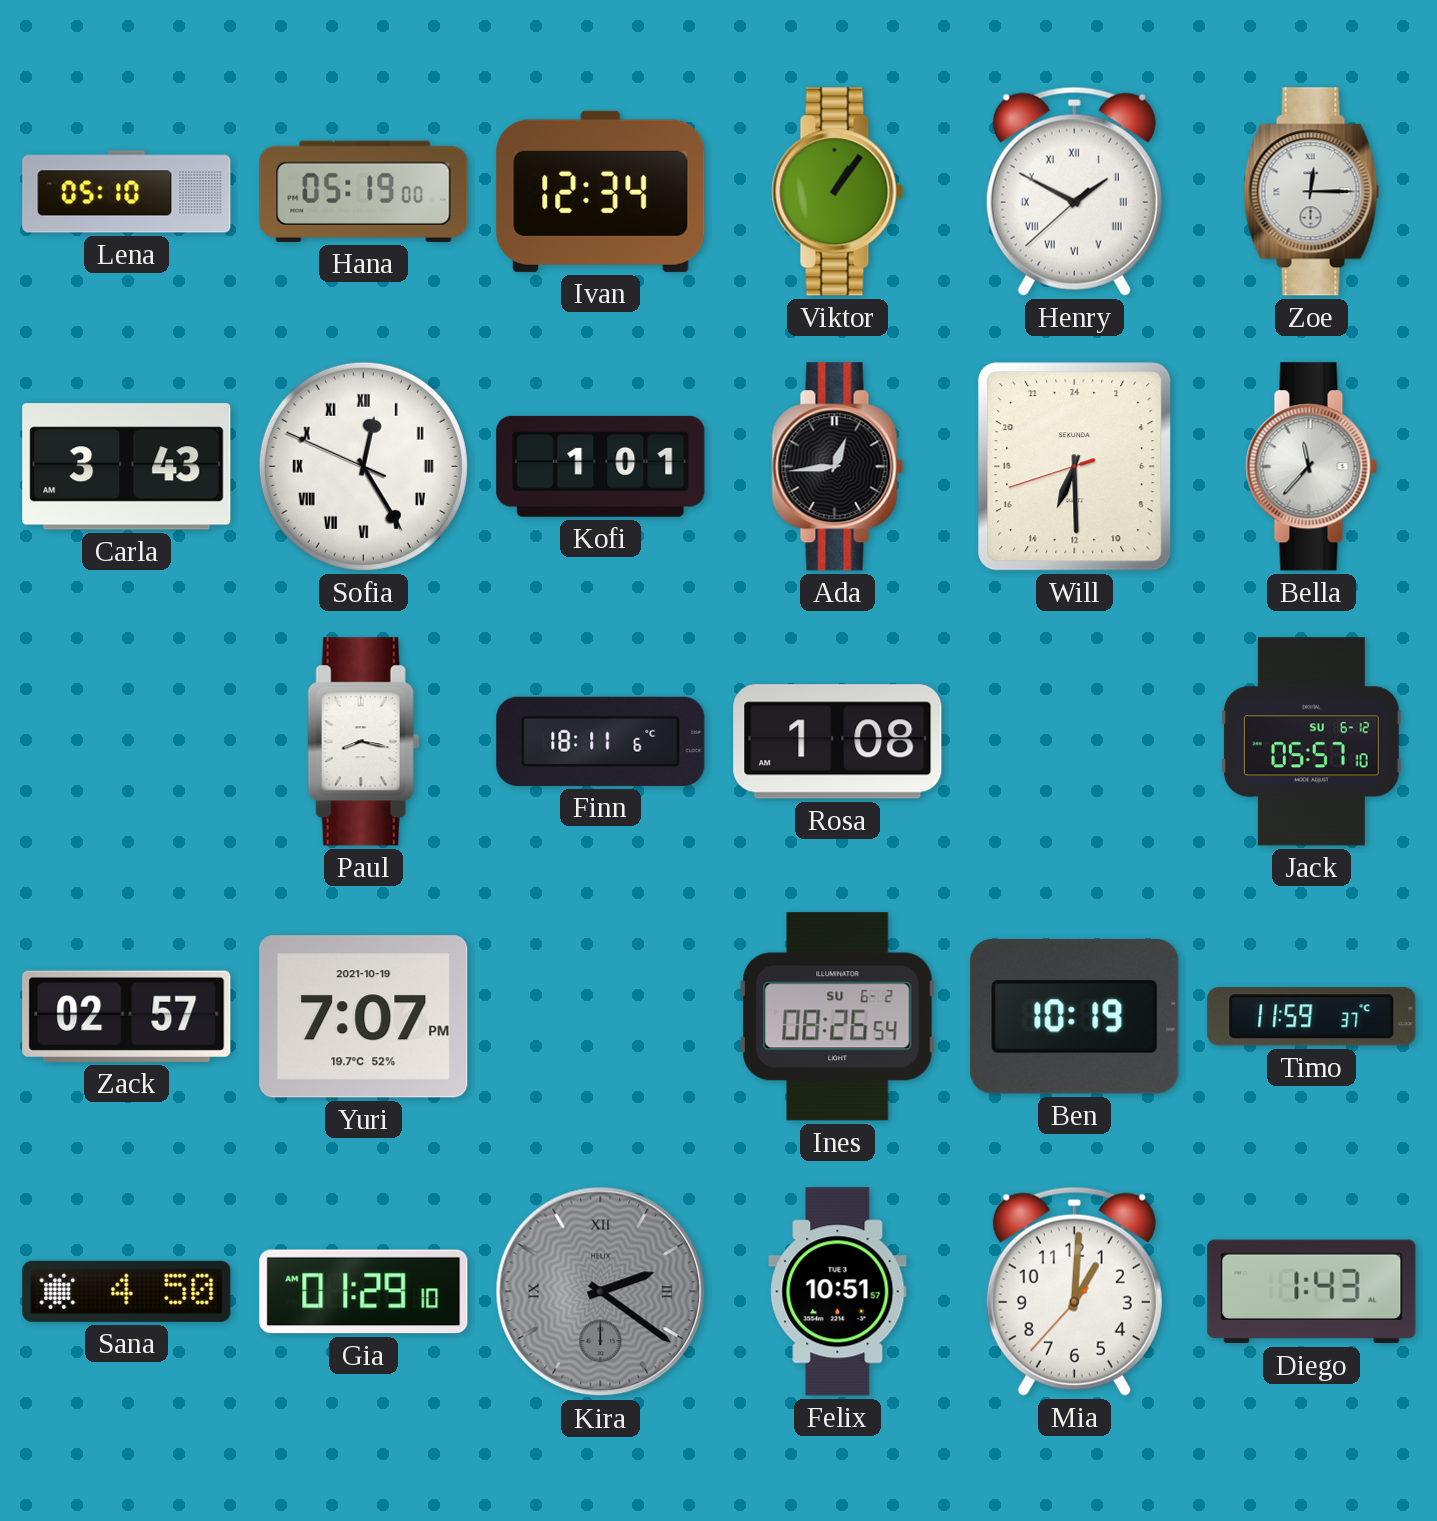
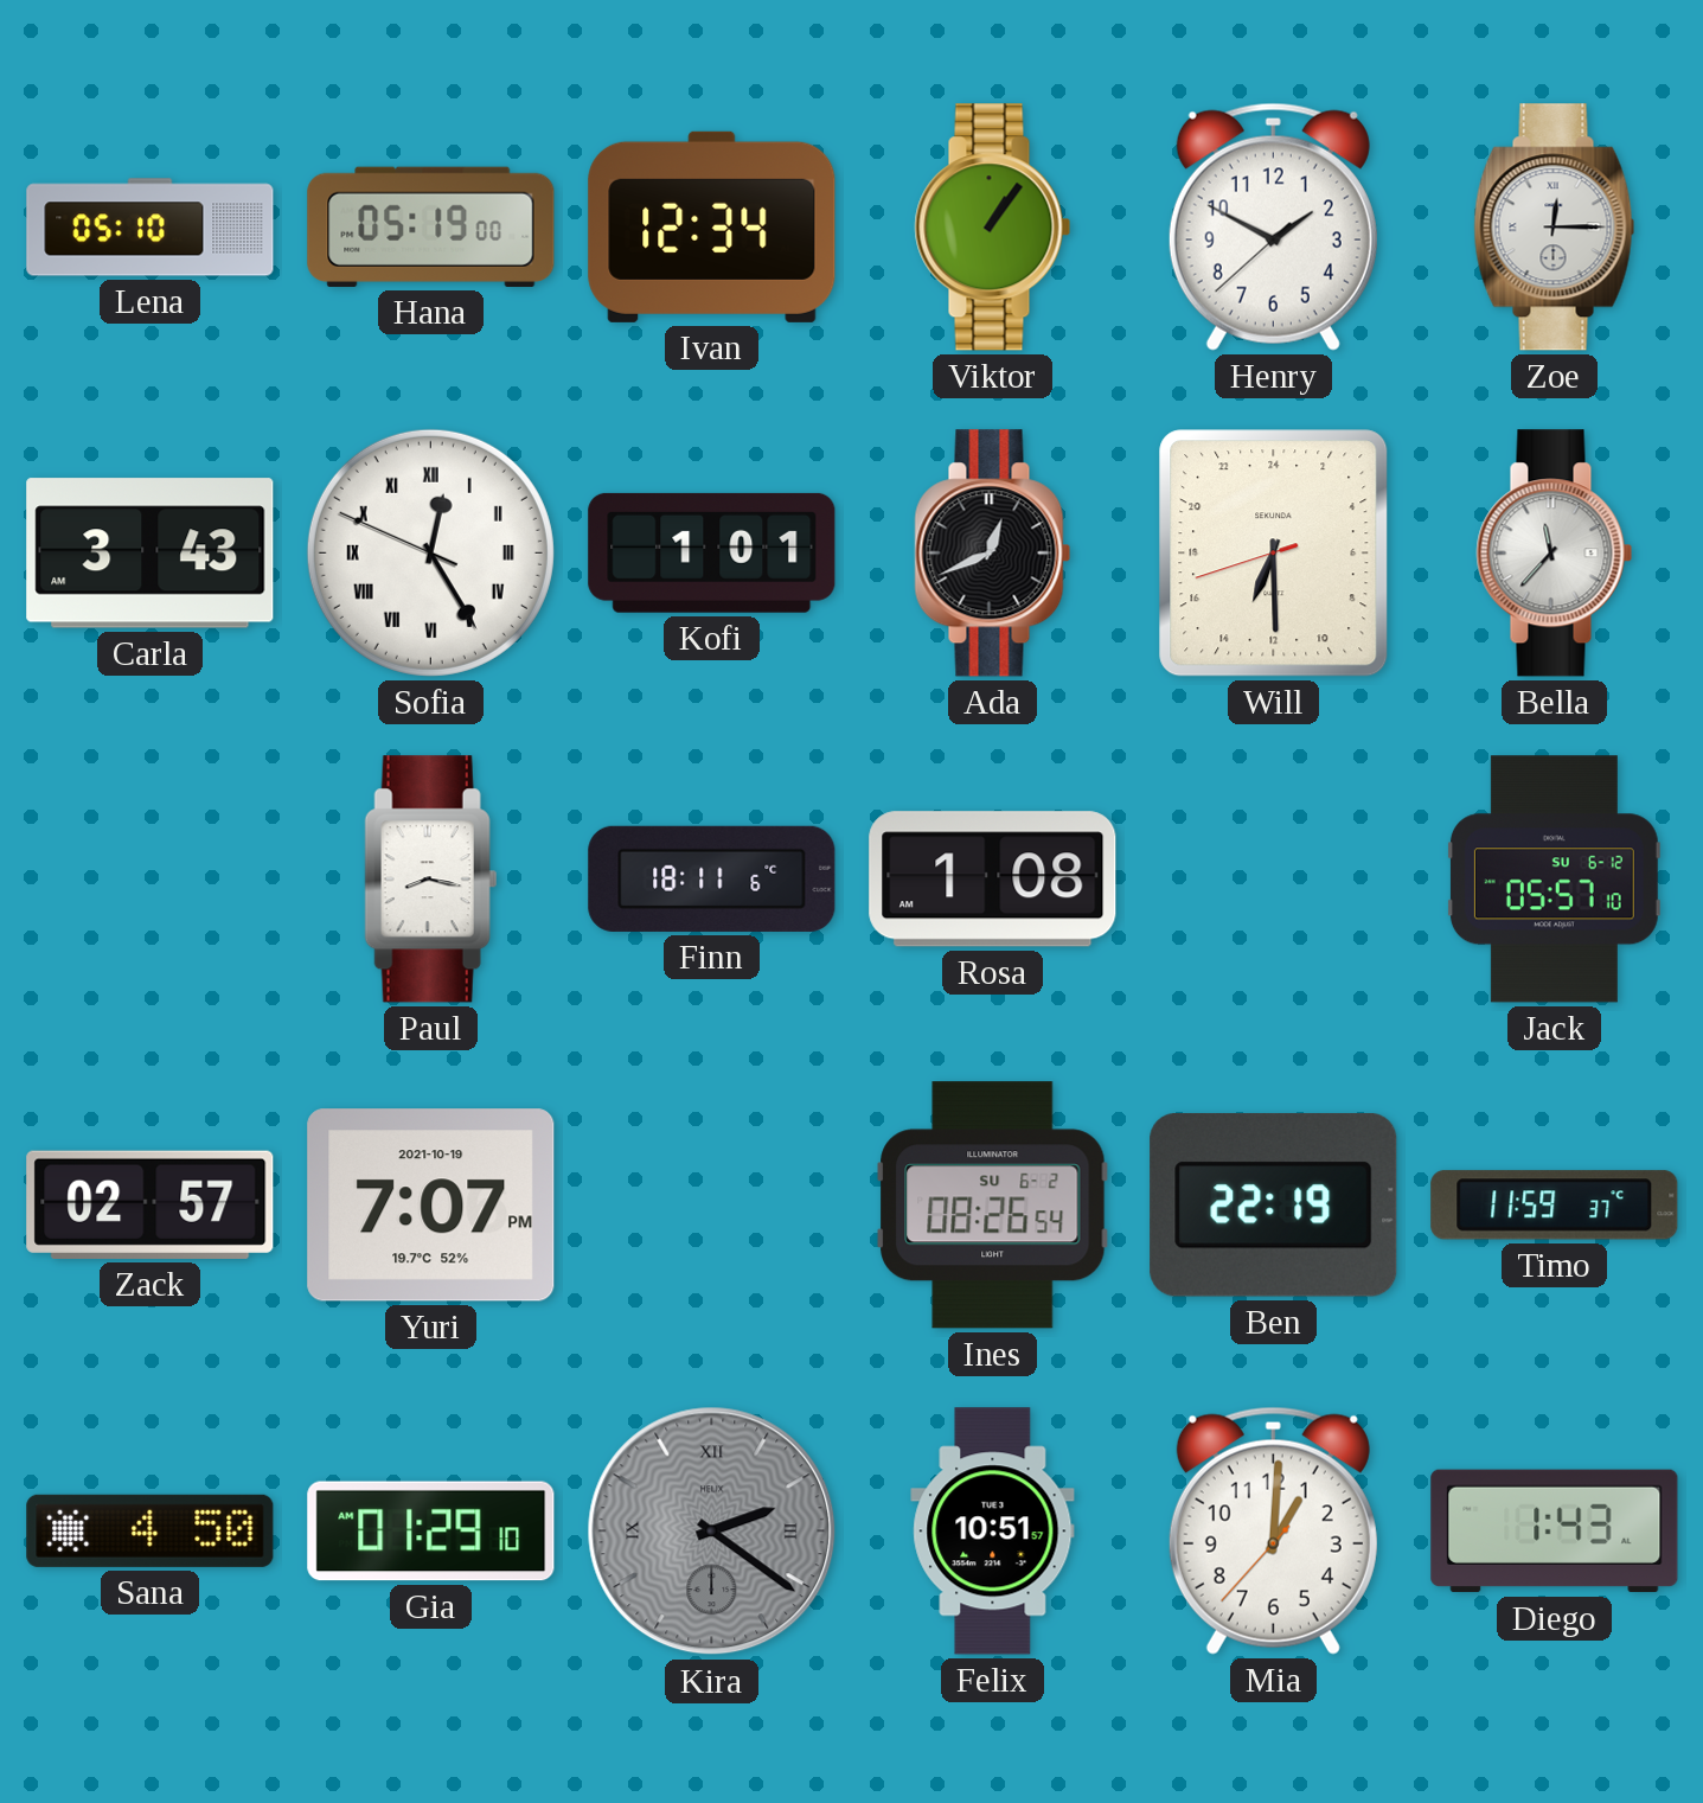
Henry numerals: Roman -> Arabic
Ada: 12:44 -> 12:41
Ben: 10:19 -> 22:19
